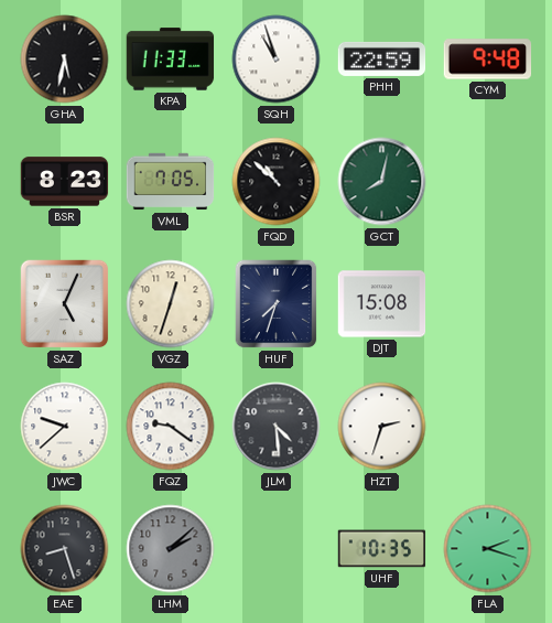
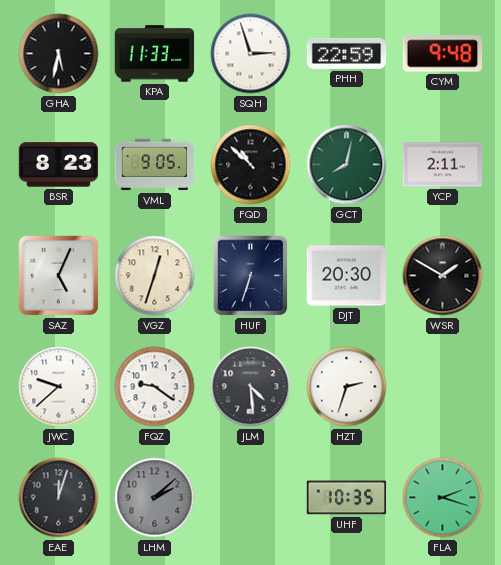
SQH: 10:57 -> 2:57
VML: 7:05 -> 9:05
YCP: none -> 2:11
HUF: 7:33 -> 6:33
DJT: 15:08 -> 20:30
WSR: none -> 1:50
EAE: 8:27 -> 12:03
